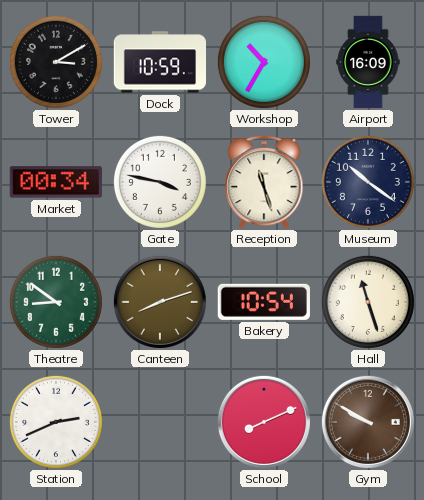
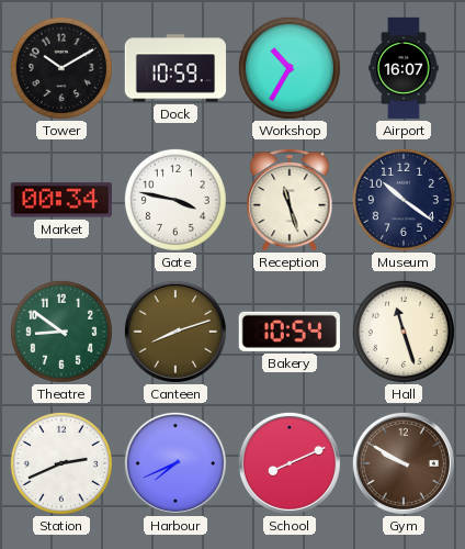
Tower: 3:10 -> 10:10
Airport: 16:09 -> 16:07
Harbour: none -> 7:41
